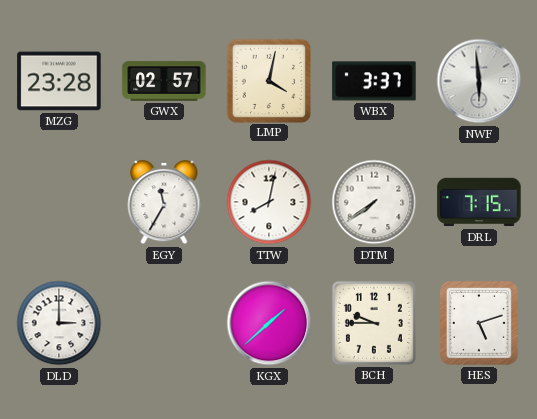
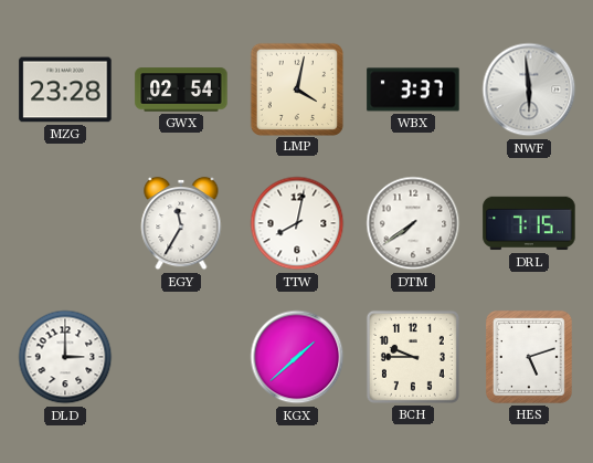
GWX: 02:57 -> 02:54
